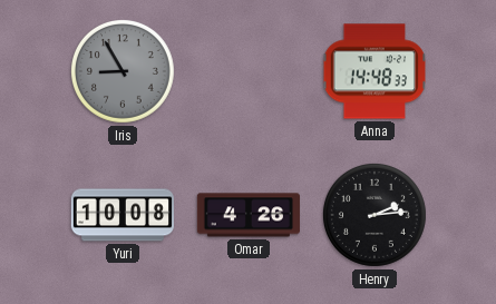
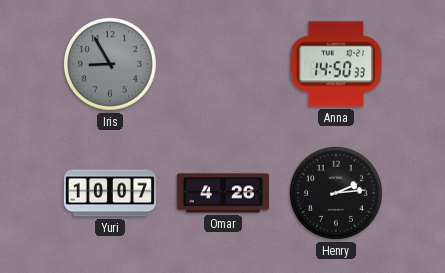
Anna: 14:48 -> 14:50
Yuri: 10:08 -> 10:07
